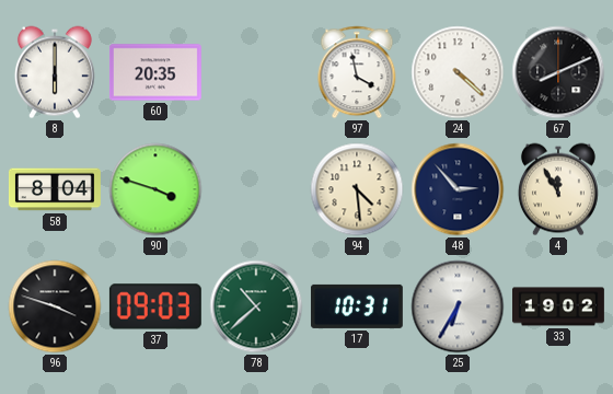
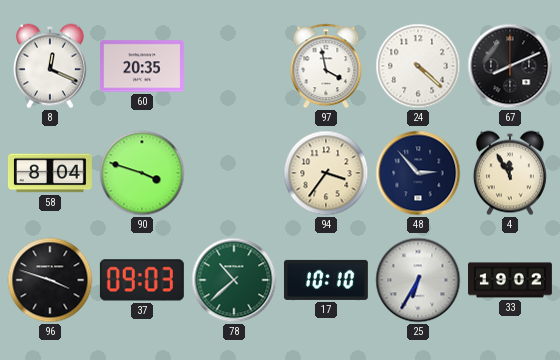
8: 6:00 -> 12:19
94: 4:29 -> 3:36
17: 10:31 -> 10:10
